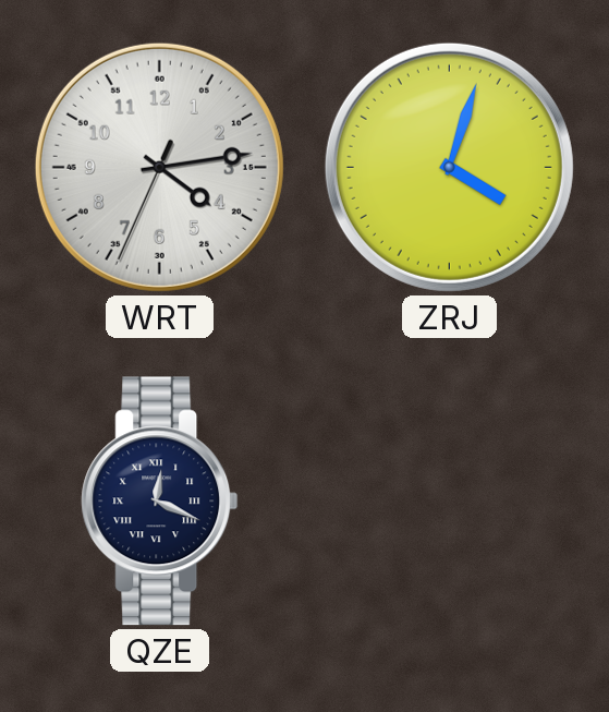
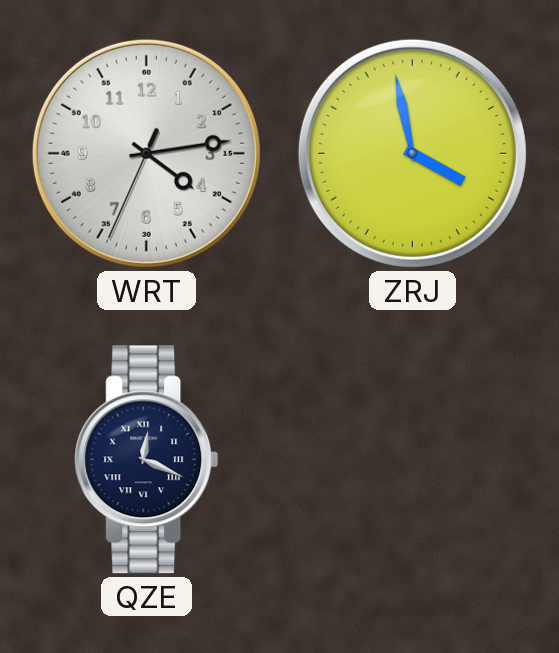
ZRJ: 4:03 -> 3:58
